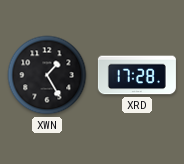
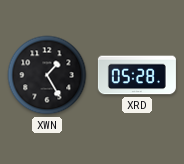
XRD: 17:28 -> 05:28
